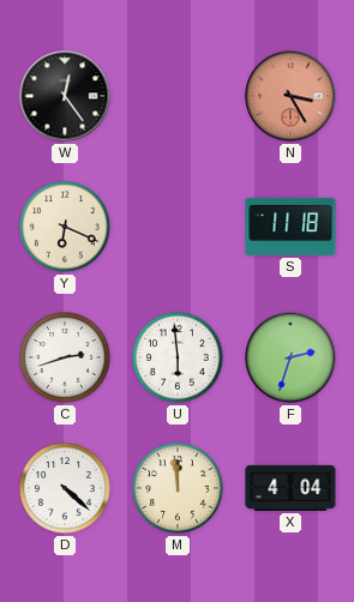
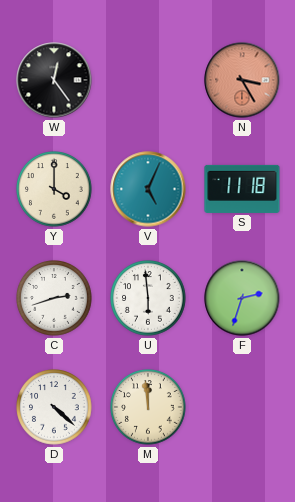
Y: 6:19 -> 4:00
V: none -> 5:04
X: 4:04 -> none
